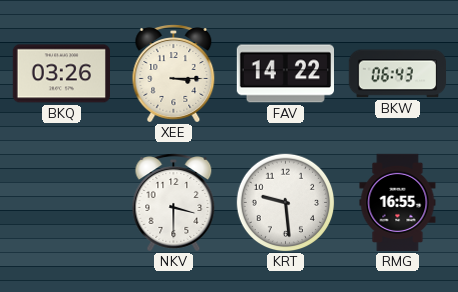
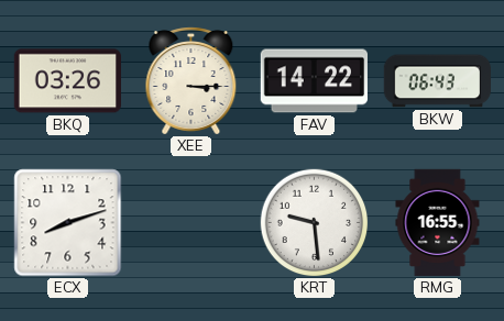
ECX: none -> 8:12
NKV: 3:30 -> none
